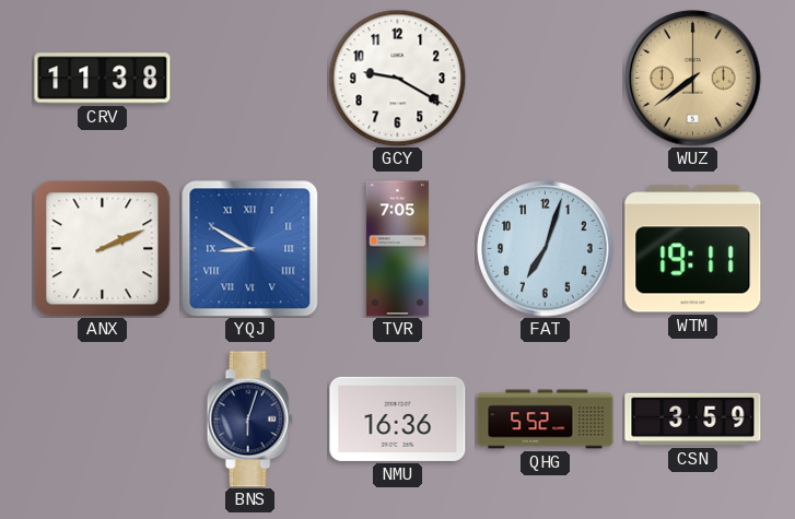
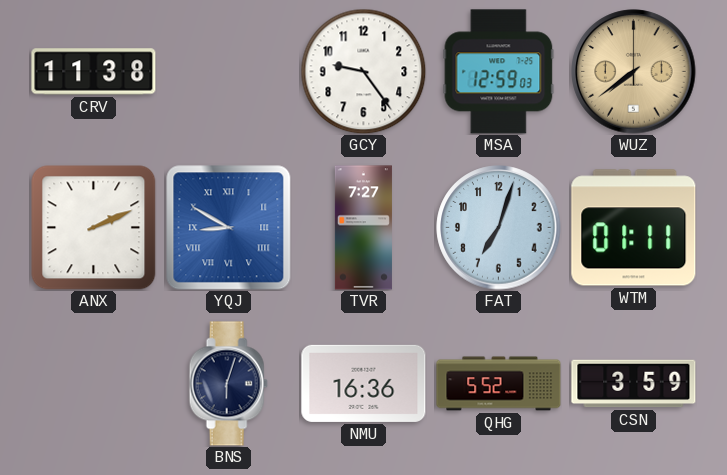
GCY: 9:20 -> 9:24
MSA: none -> 12:59
TVR: 7:05 -> 7:27
WTM: 19:11 -> 01:11
